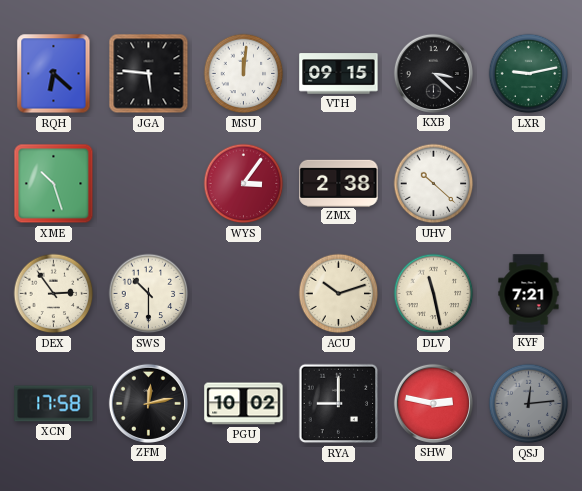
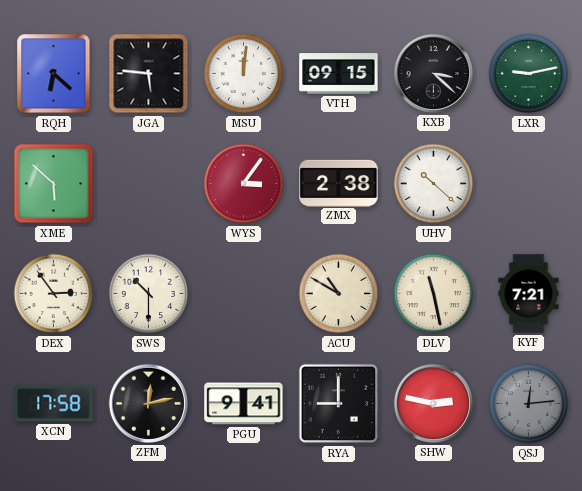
XME: 10:27 -> 5:52
ACU: 10:12 -> 10:50
PGU: 10:02 -> 9:41
